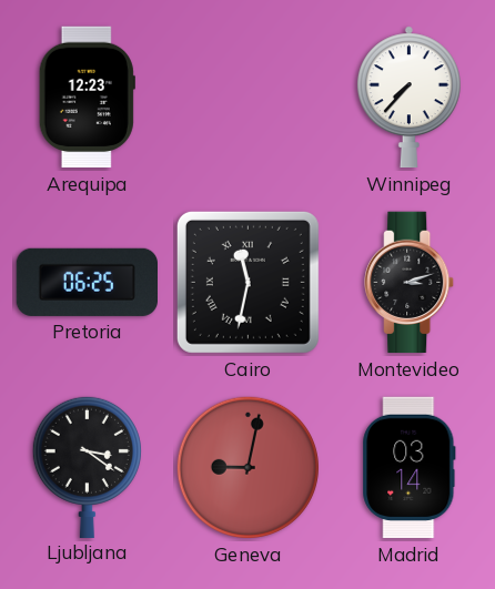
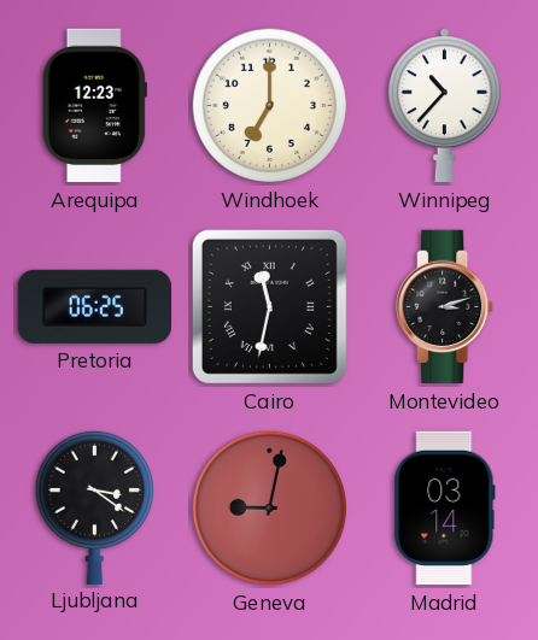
Windhoek: none -> 7:00
Winnipeg: 7:37 -> 10:37
